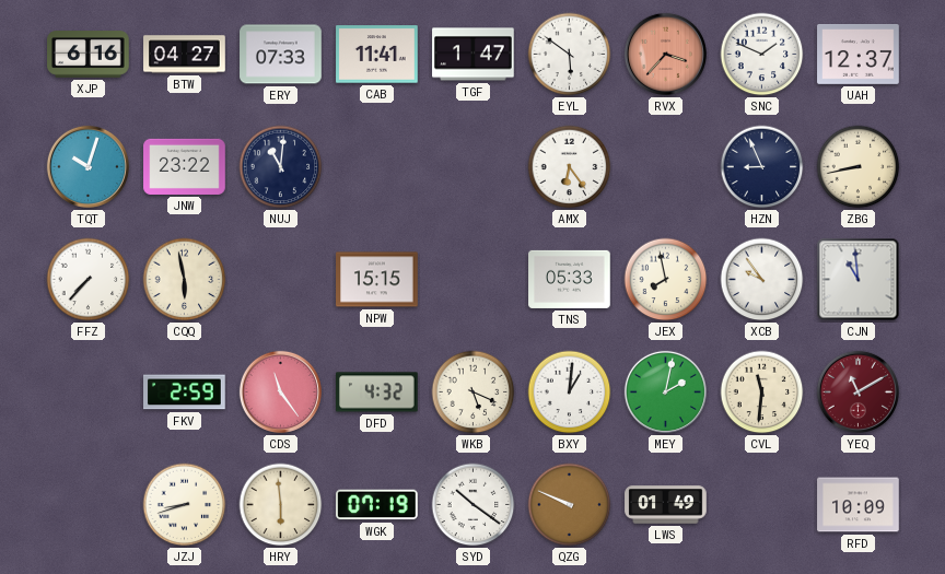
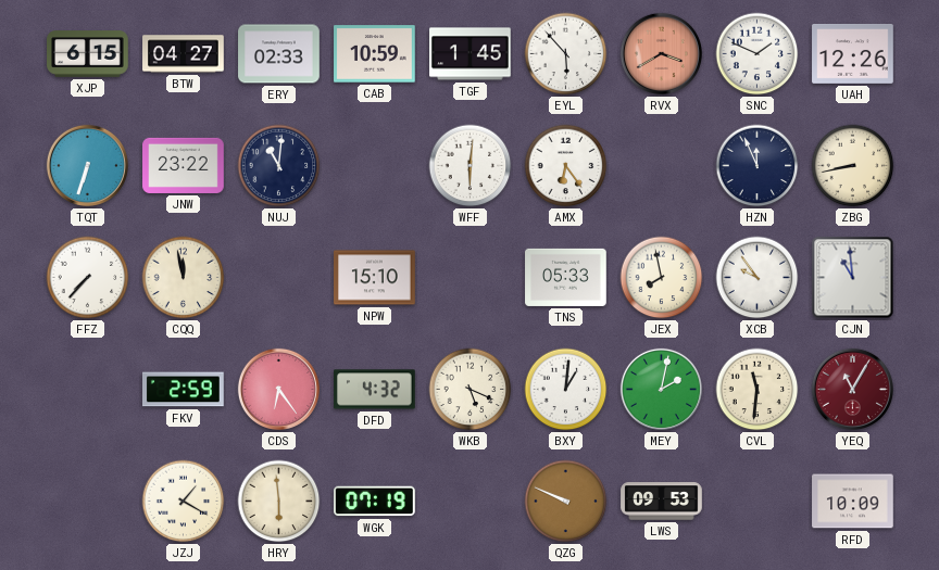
XJP: 6:16 -> 6:15
ERY: 07:33 -> 02:33
CAB: 11:41 -> 10:59
TGF: 1:47 -> 1:45
EYL: 5:51 -> 5:53
RVX: 3:37 -> 3:40
UAH: 12:37 -> 12:26
TQT: 10:03 -> 6:33
WFF: none -> 6:01
HZN: 8:56 -> 11:56
CQQ: 5:58 -> 11:58
NPW: 15:15 -> 15:10
CDS: 11:24 -> 6:24
YEQ: 11:10 -> 11:05
JZJ: 8:42 -> 1:20
SYD: 10:21 -> none
LWS: 01:49 -> 09:53
